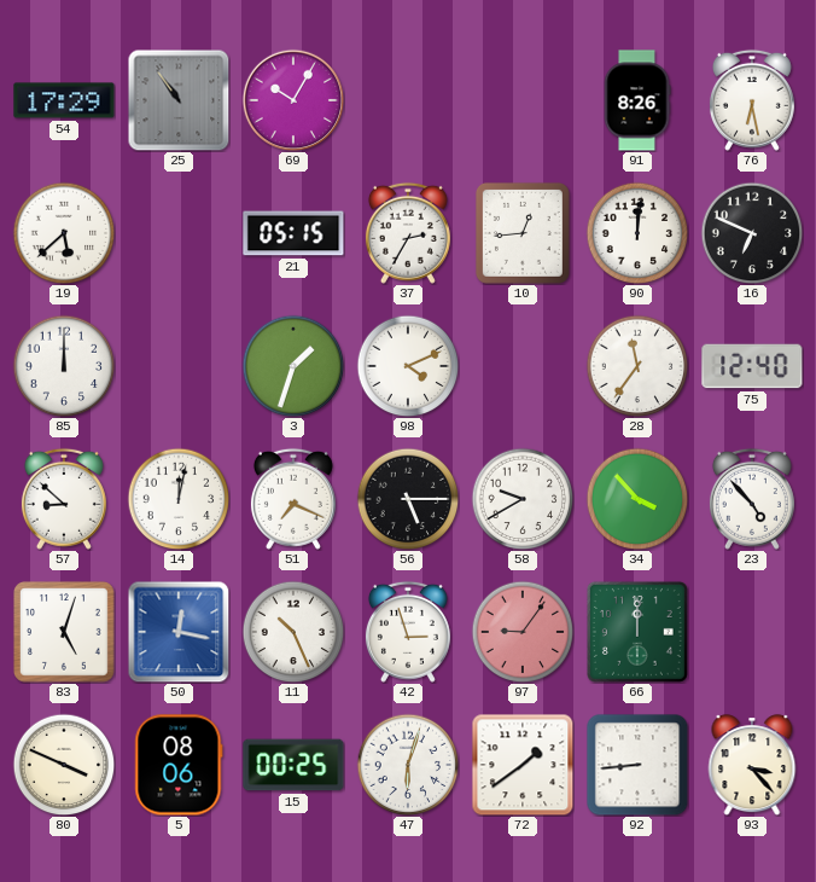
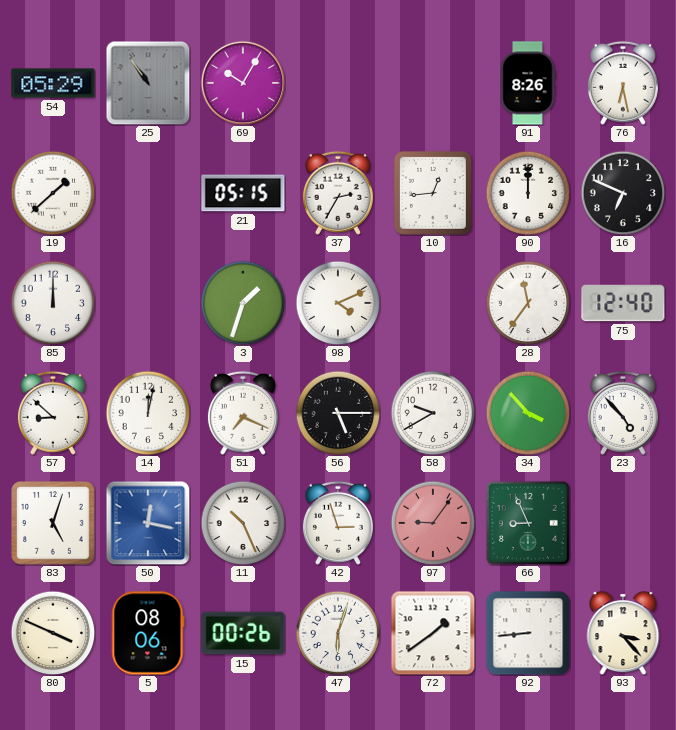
54: 17:29 -> 05:29
19: 5:38 -> 1:38
90: 12:01 -> 12:00
66: 12:00 -> 8:56
15: 00:25 -> 00:26
